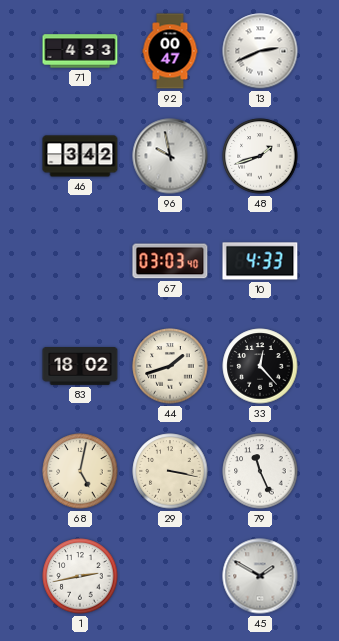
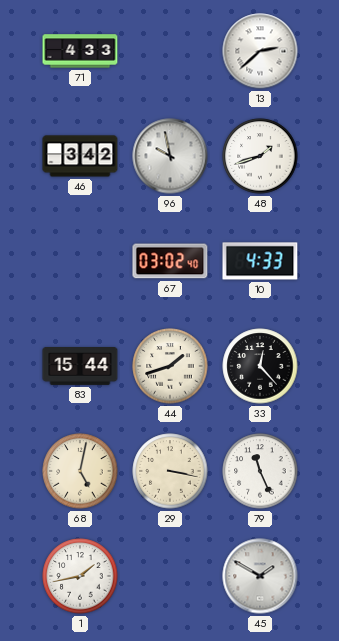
92: 00:47 -> none
13: 2:41 -> 2:38
67: 03:03 -> 03:02
83: 18:02 -> 15:44
1: 2:43 -> 1:43
